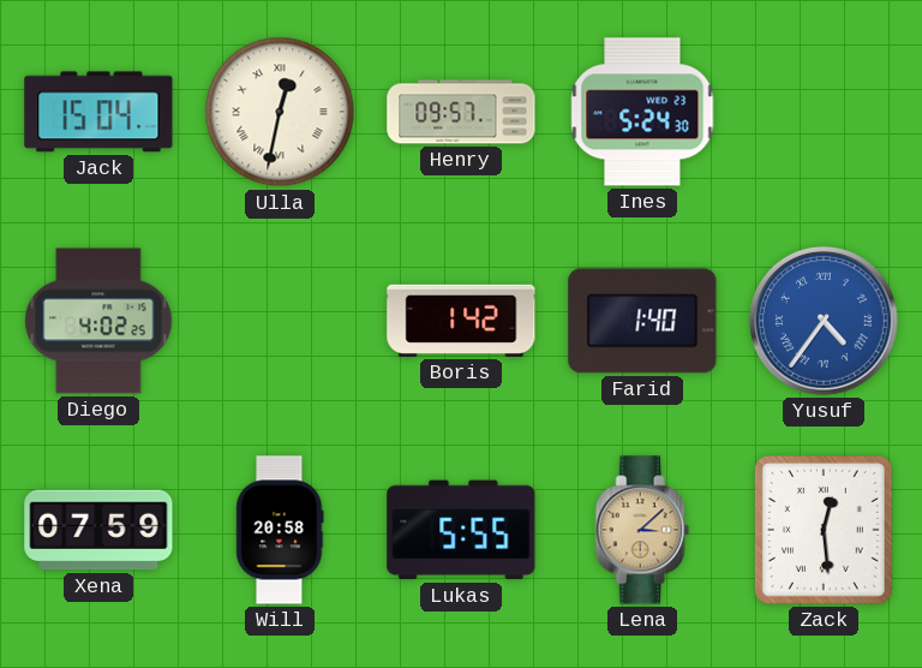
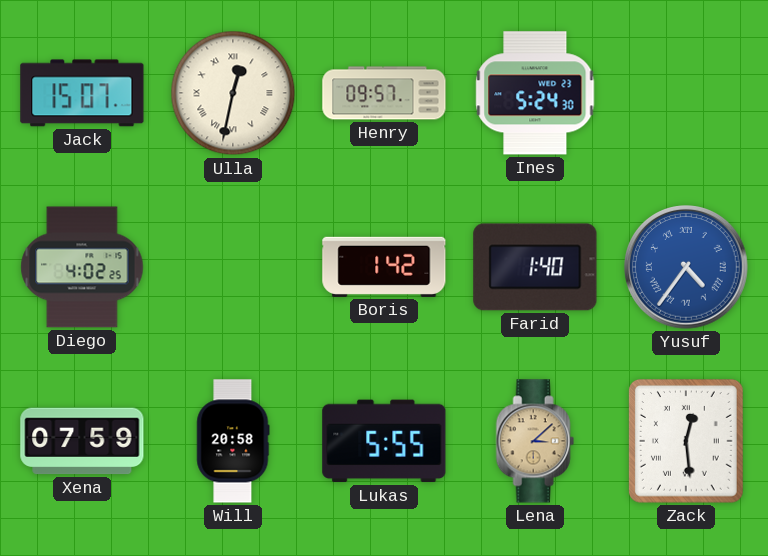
Jack: 15:04 -> 15:07
